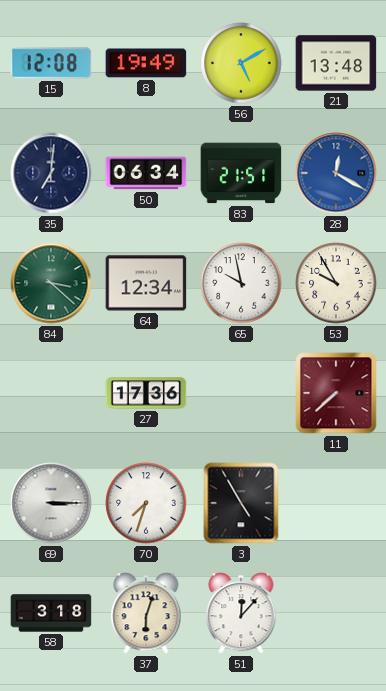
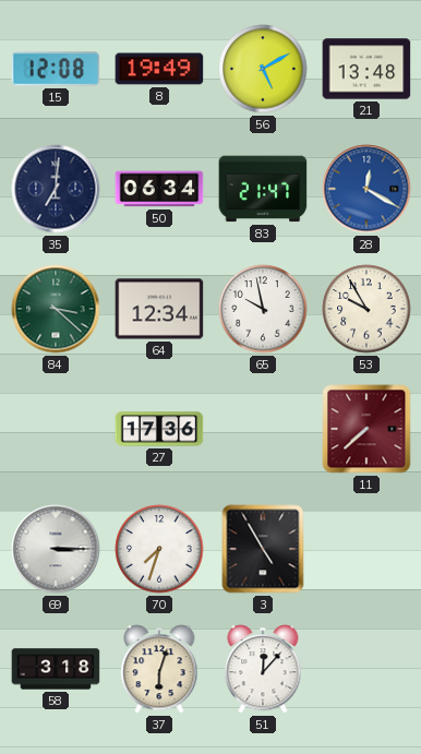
83: 21:51 -> 21:47
